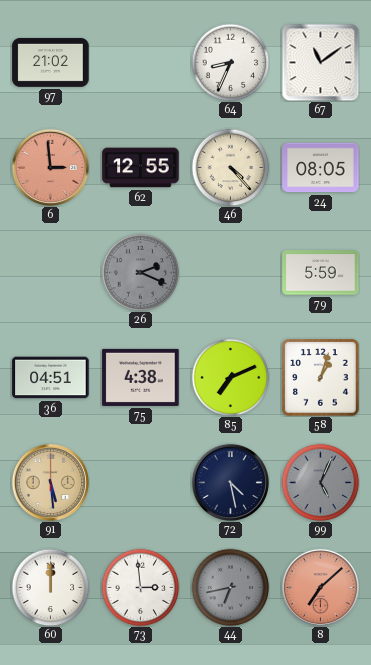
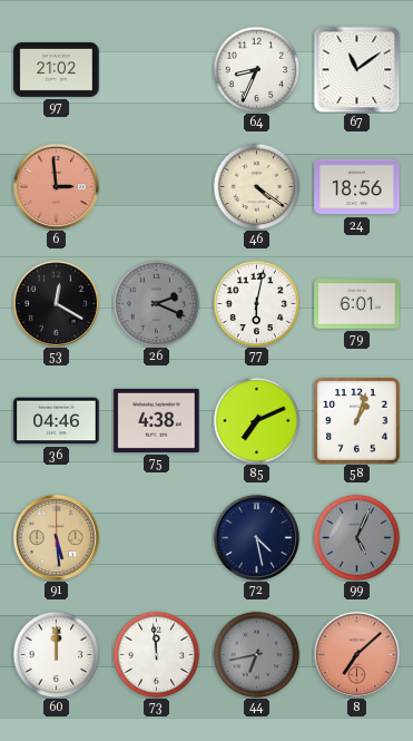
62: 12:55 -> none
46: 4:23 -> 4:21
24: 08:05 -> 18:56
53: none -> 12:20
77: none -> 6:02
79: 5:59 -> 6:01
36: 04:51 -> 04:46
73: 2:59 -> 11:59
